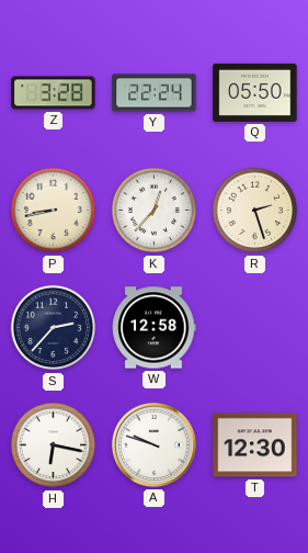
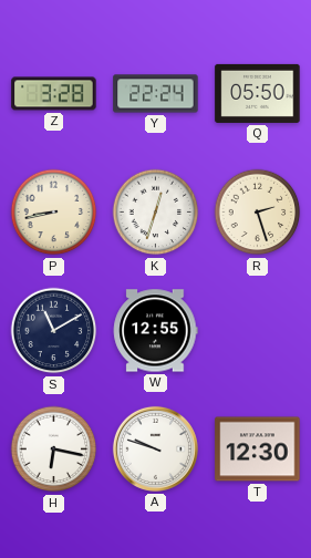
K: 12:37 -> 12:33
S: 2:37 -> 11:10
W: 12:58 -> 12:55
